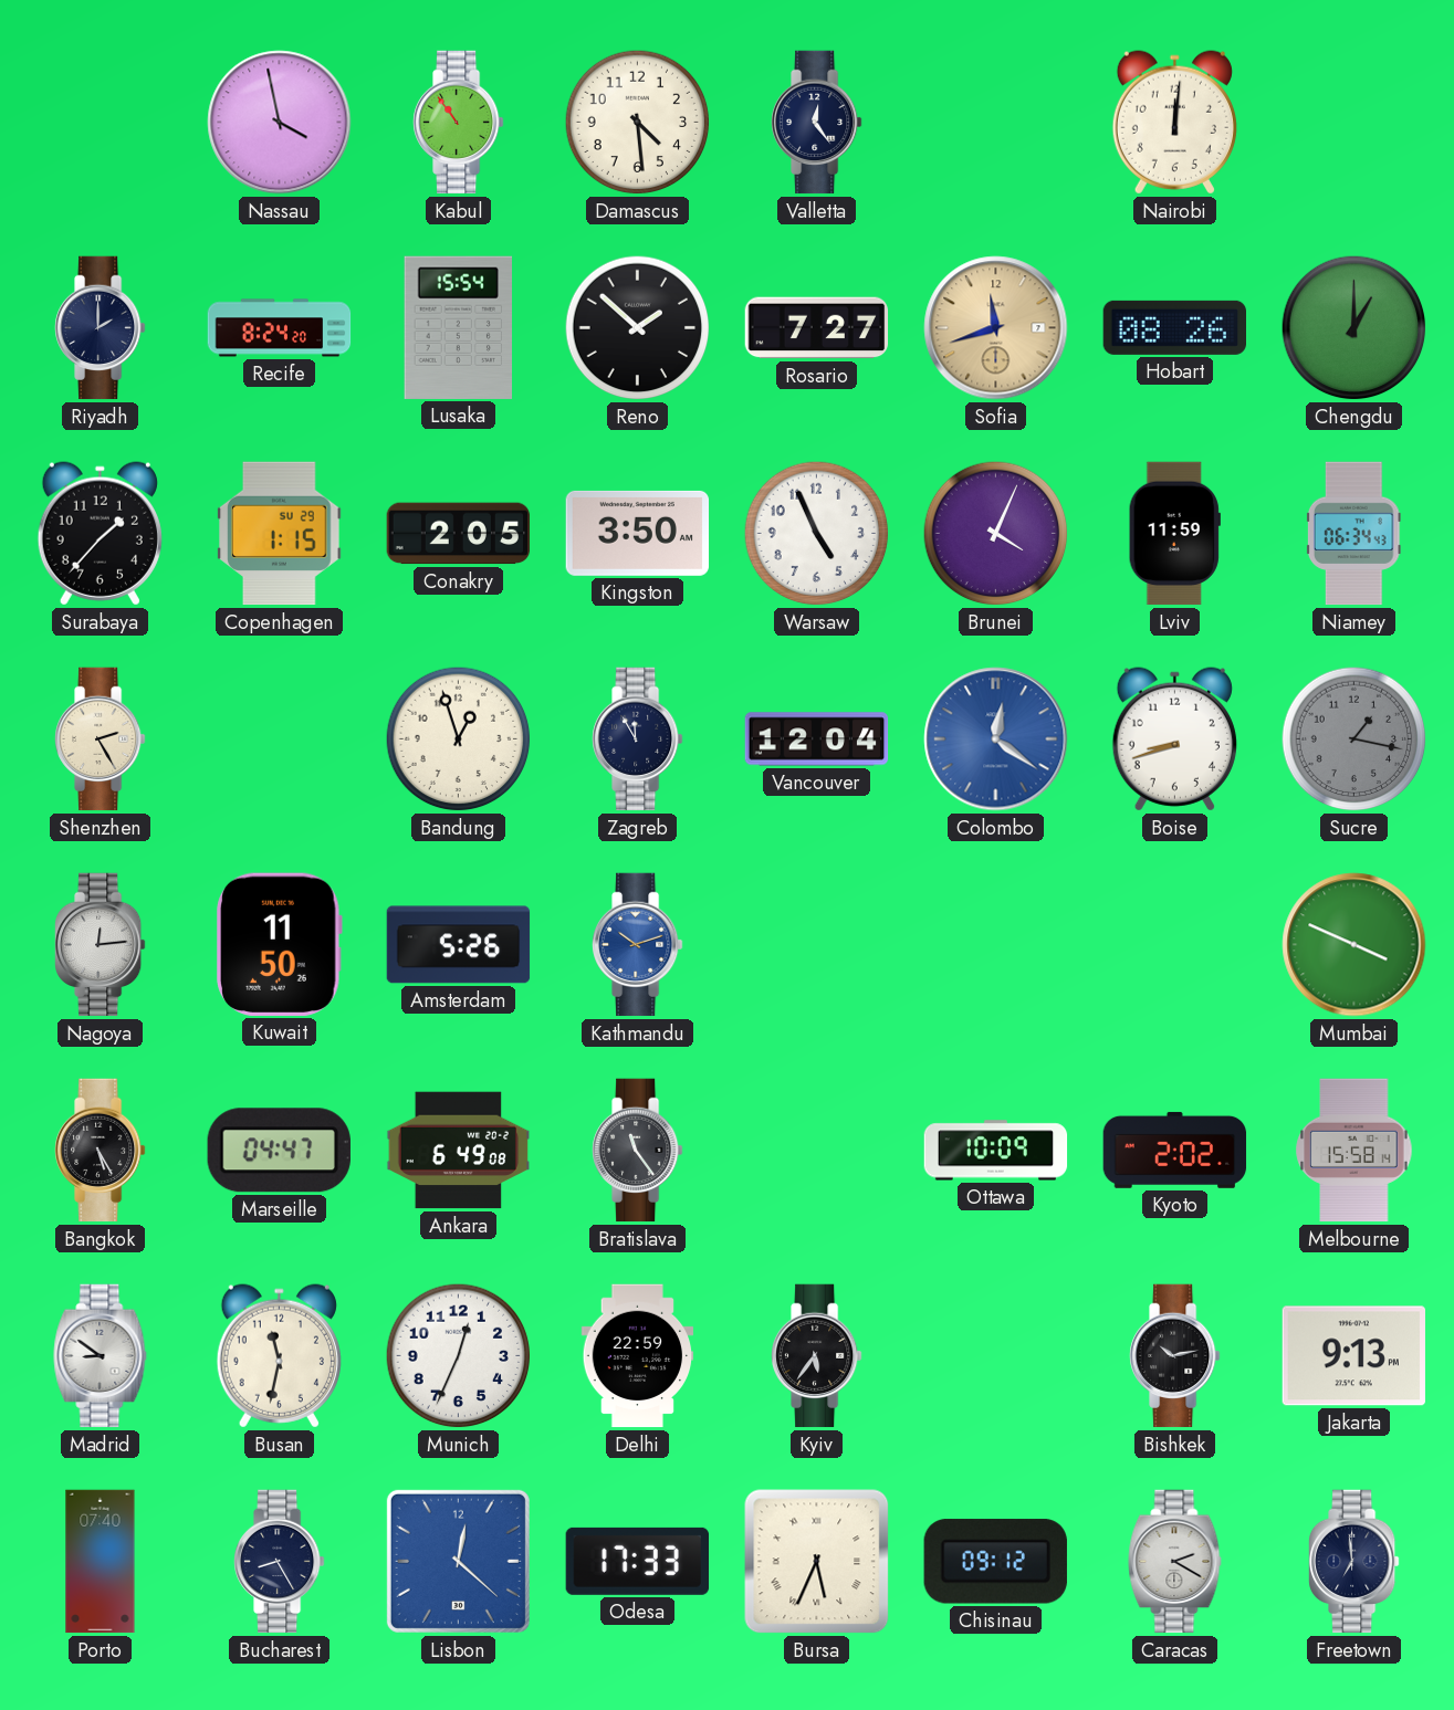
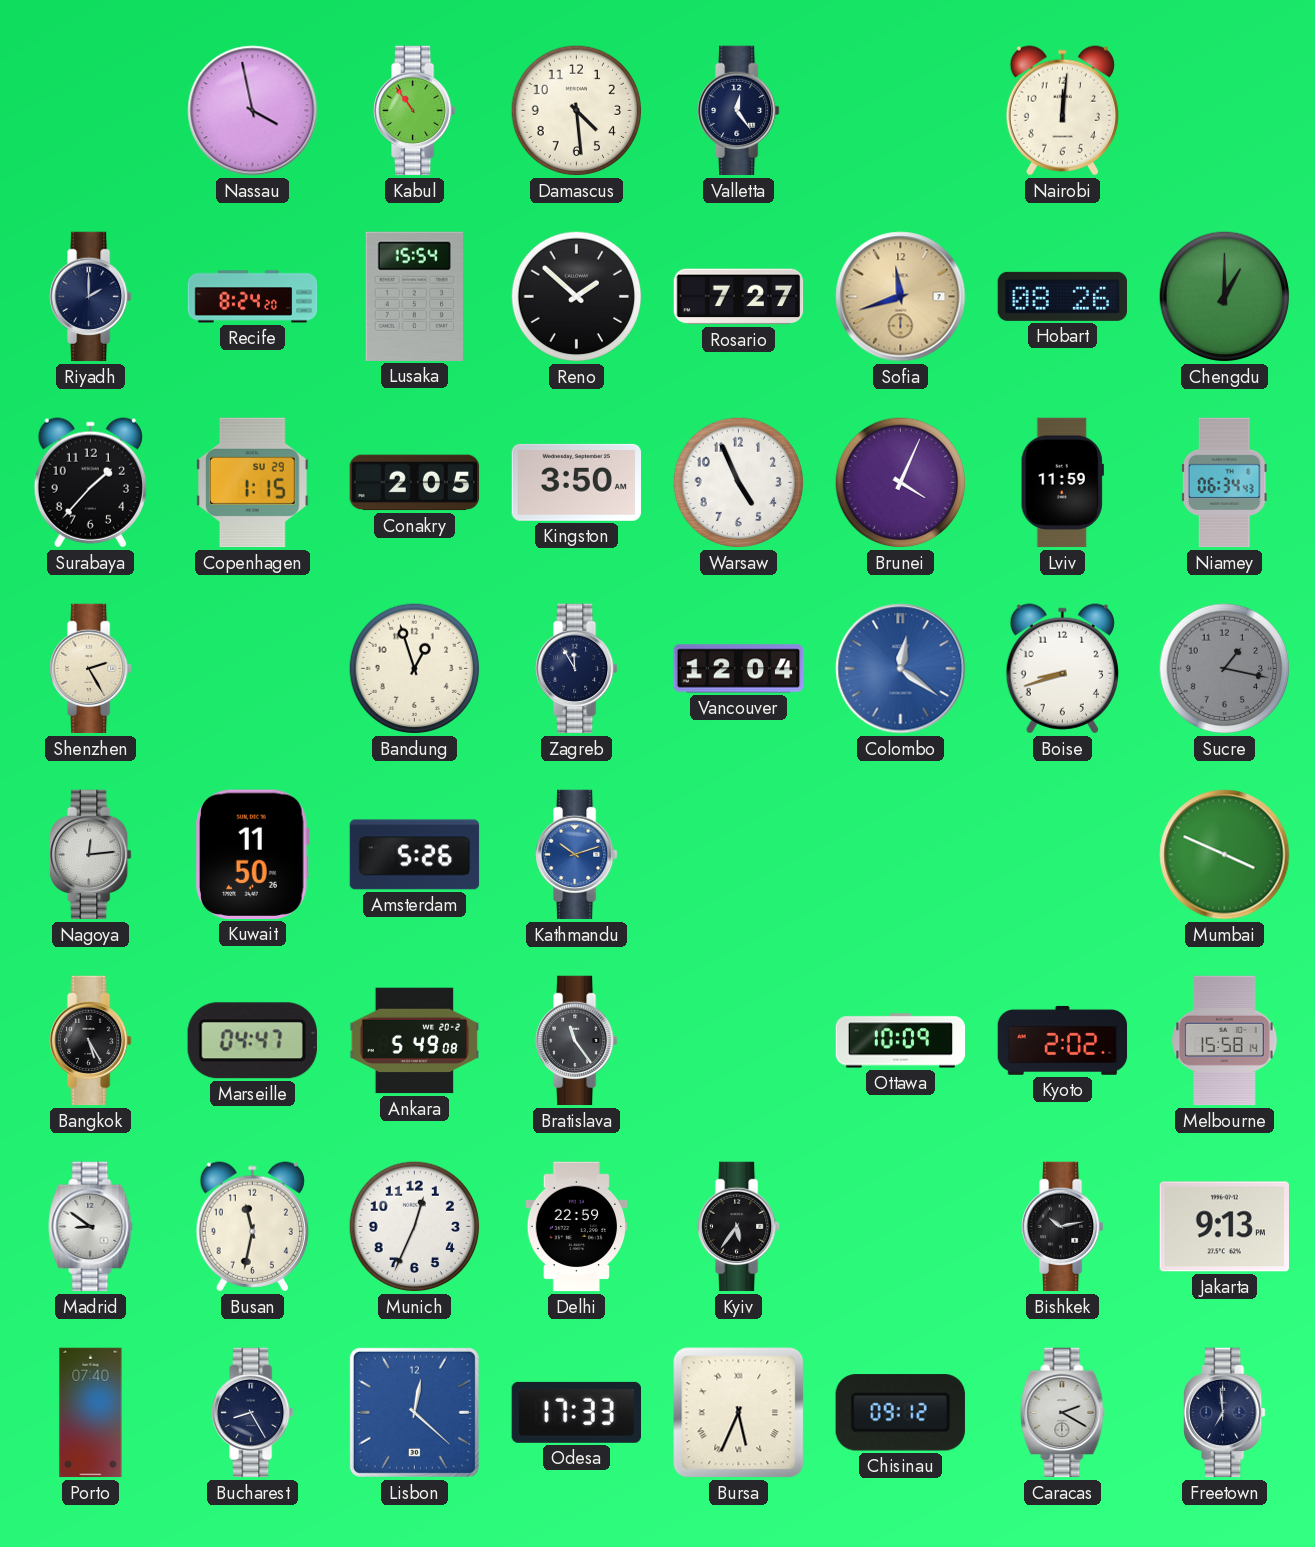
Ankara: 6:49 -> 5:49
